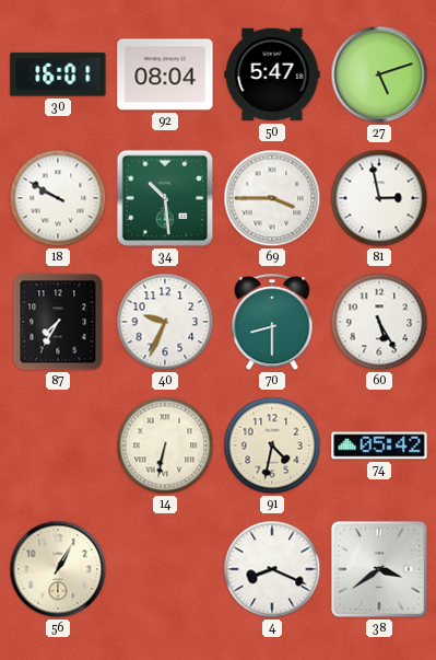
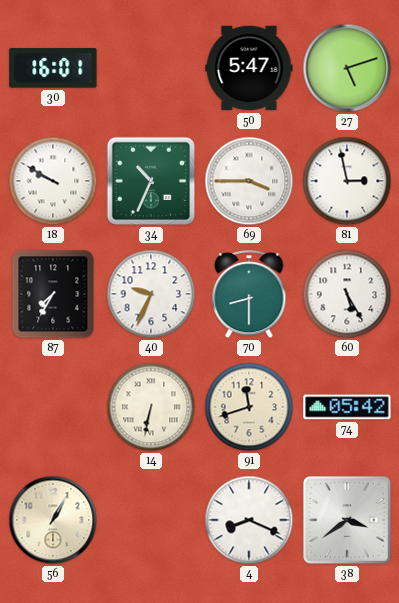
92: 08:04 -> none
34: 10:29 -> 10:34
91: 4:32 -> 11:42
